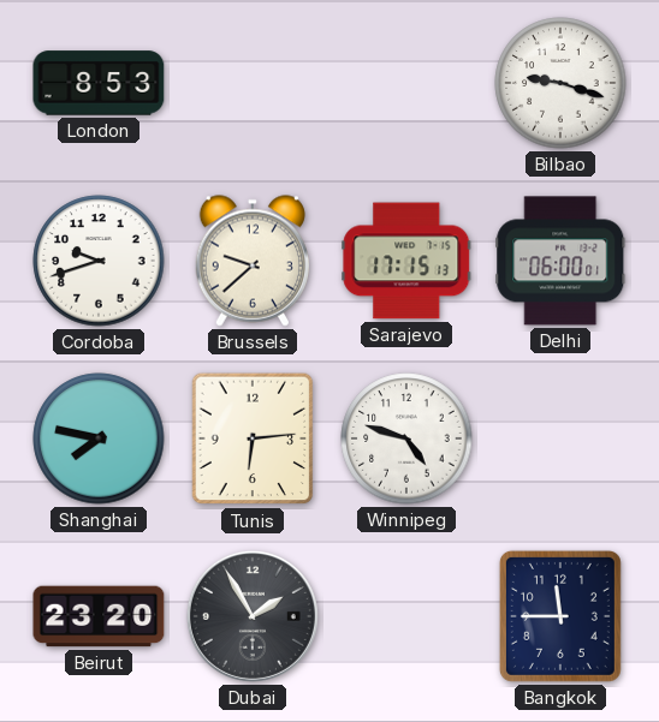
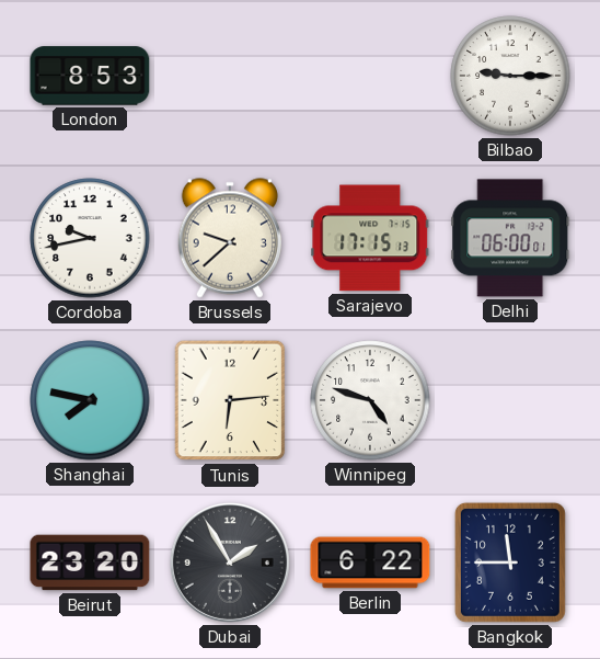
Bilbao: 9:18 -> 9:15
Cordoba: 9:42 -> 9:43
Berlin: none -> 6:22
